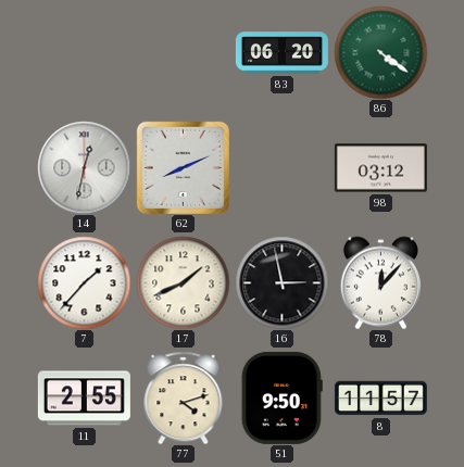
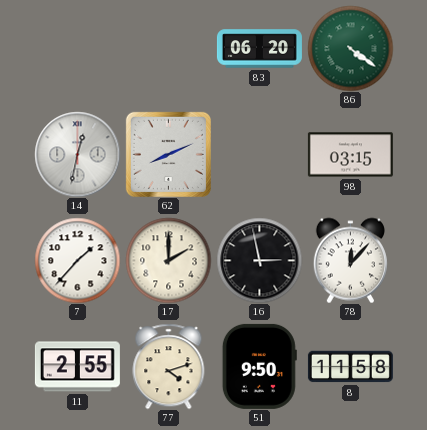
98: 03:12 -> 03:15
17: 1:41 -> 2:00
8: 11:57 -> 11:58
